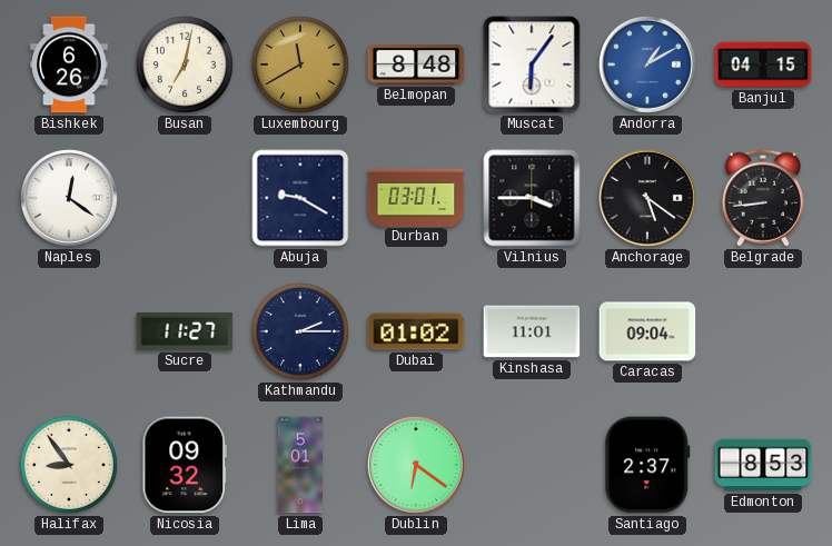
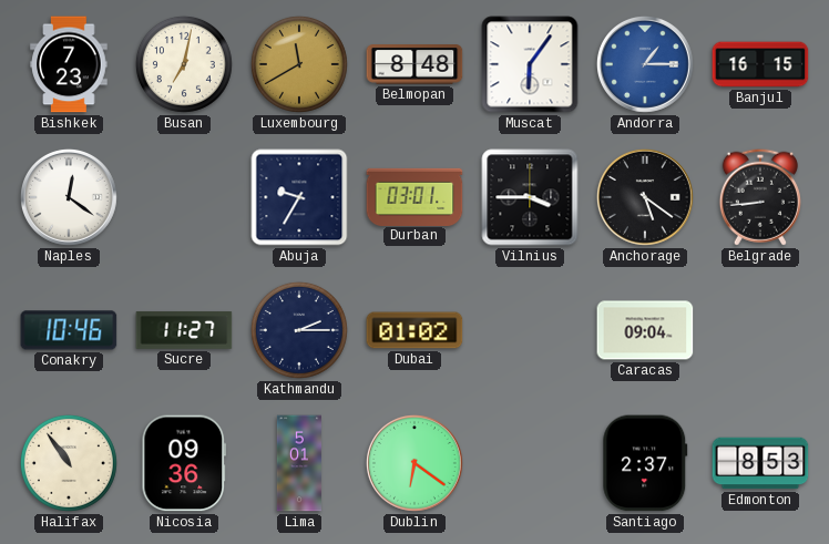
Bishkek: 6:26 -> 7:23
Andorra: 1:10 -> 1:15
Banjul: 04:15 -> 16:15
Abuja: 9:20 -> 9:35
Conakry: none -> 10:46
Kinshasa: 11:01 -> none
Halifax: 8:54 -> 10:54
Nicosia: 09:32 -> 09:36
